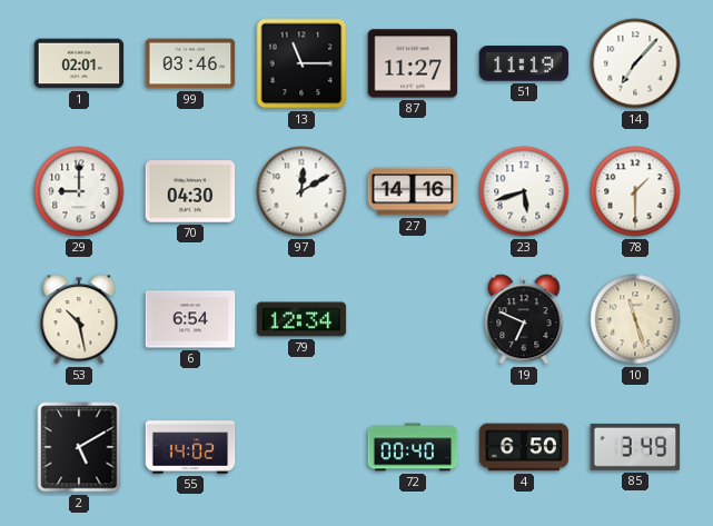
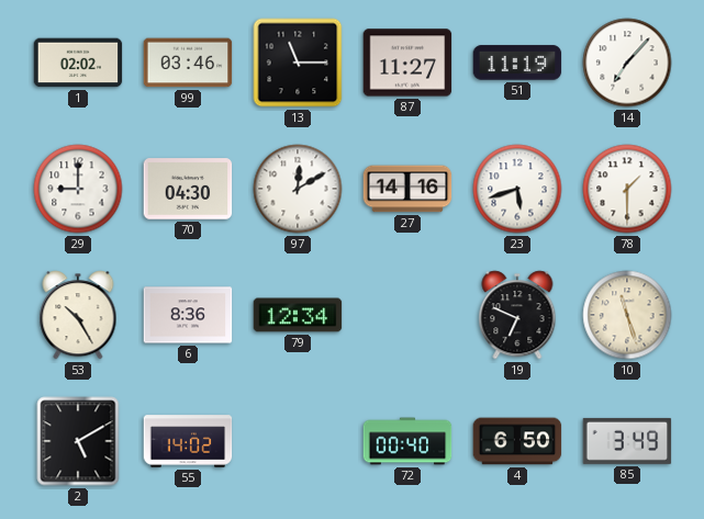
1: 02:01 -> 02:02
53: 10:28 -> 10:25
6: 6:54 -> 8:36
